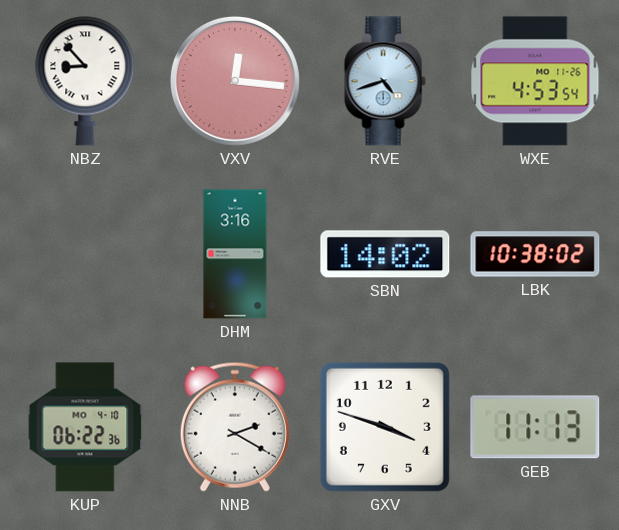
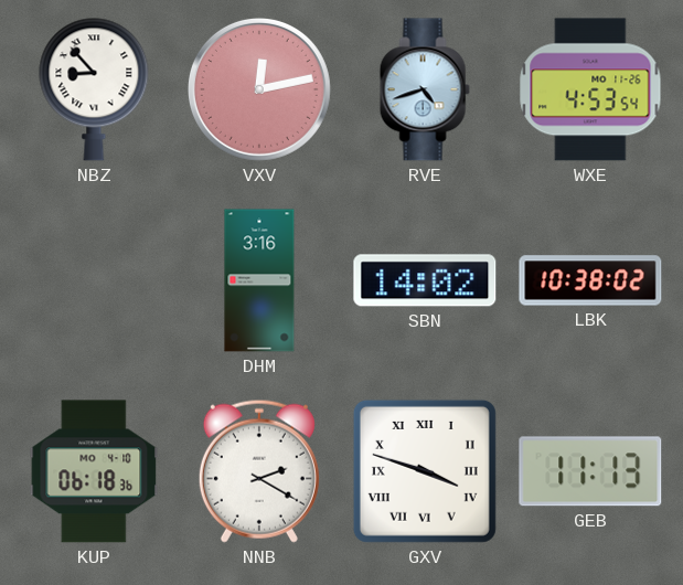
VXV: 12:16 -> 12:13
KUP: 06:22 -> 06:18
GXV numerals: Arabic -> Roman
